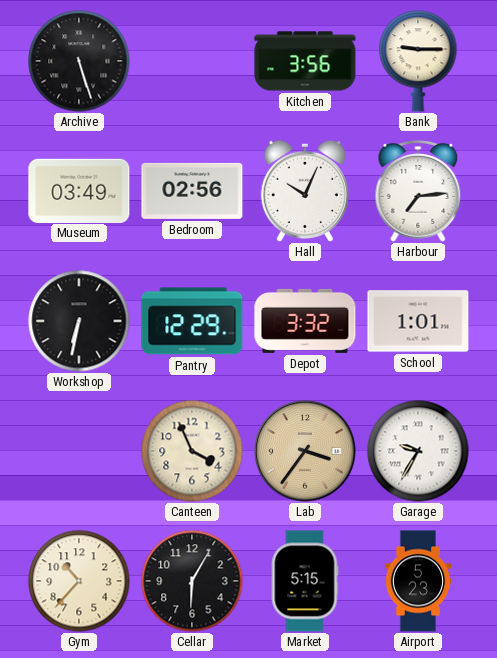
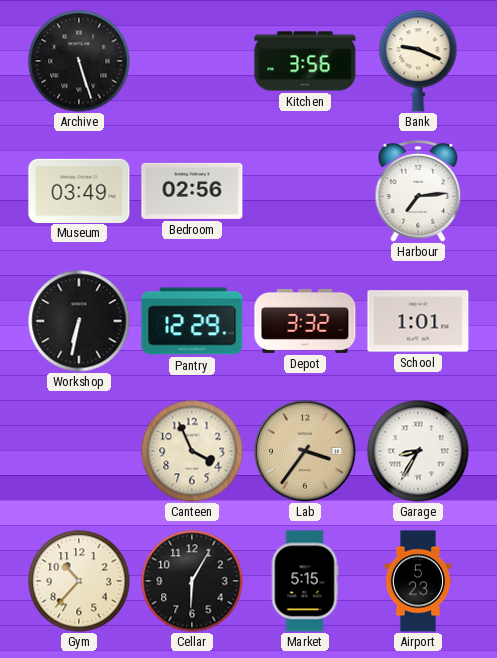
Bank: 9:15 -> 9:19
Hall: 10:04 -> none
Garage: 9:35 -> 8:35
